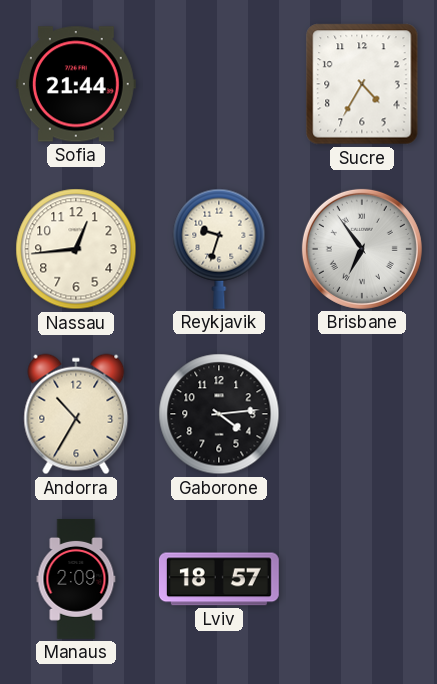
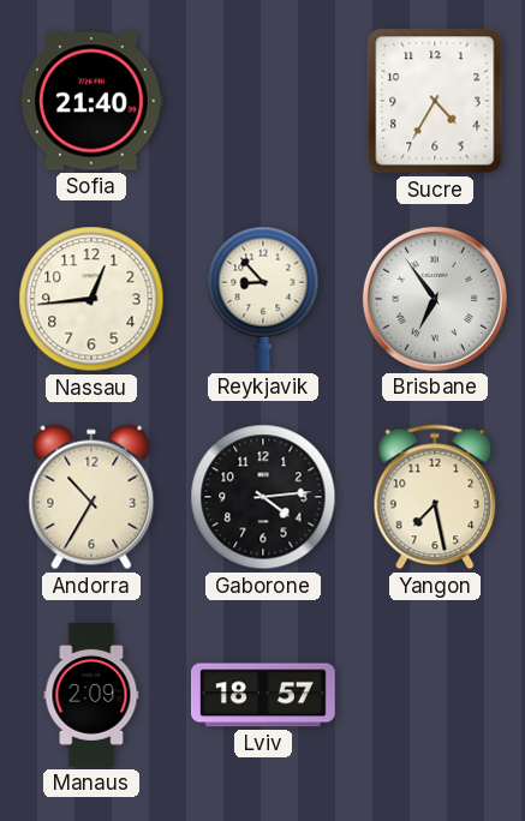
Sofia: 21:44 -> 21:40
Reykjavik: 9:33 -> 8:53
Yangon: none -> 7:28
